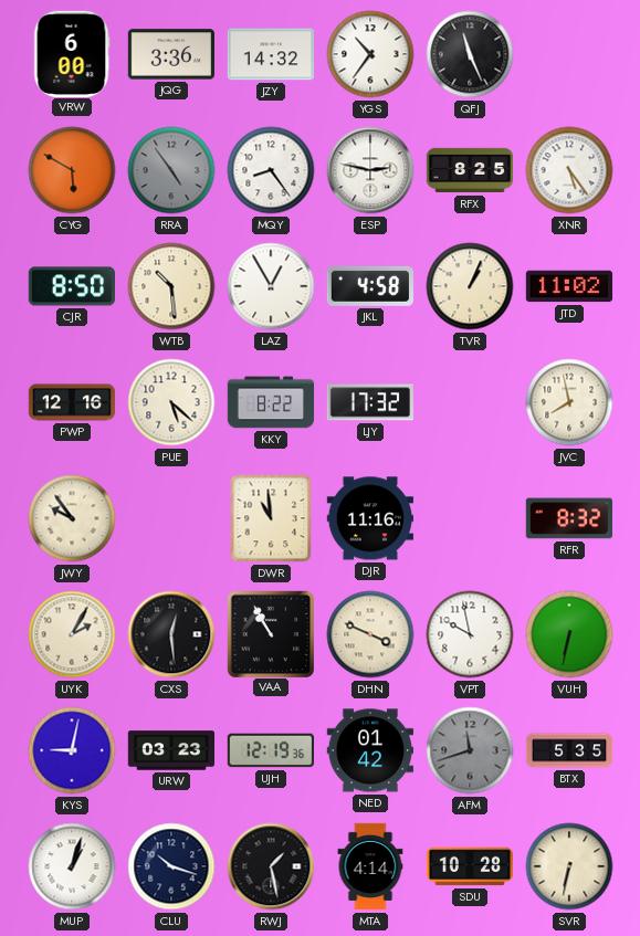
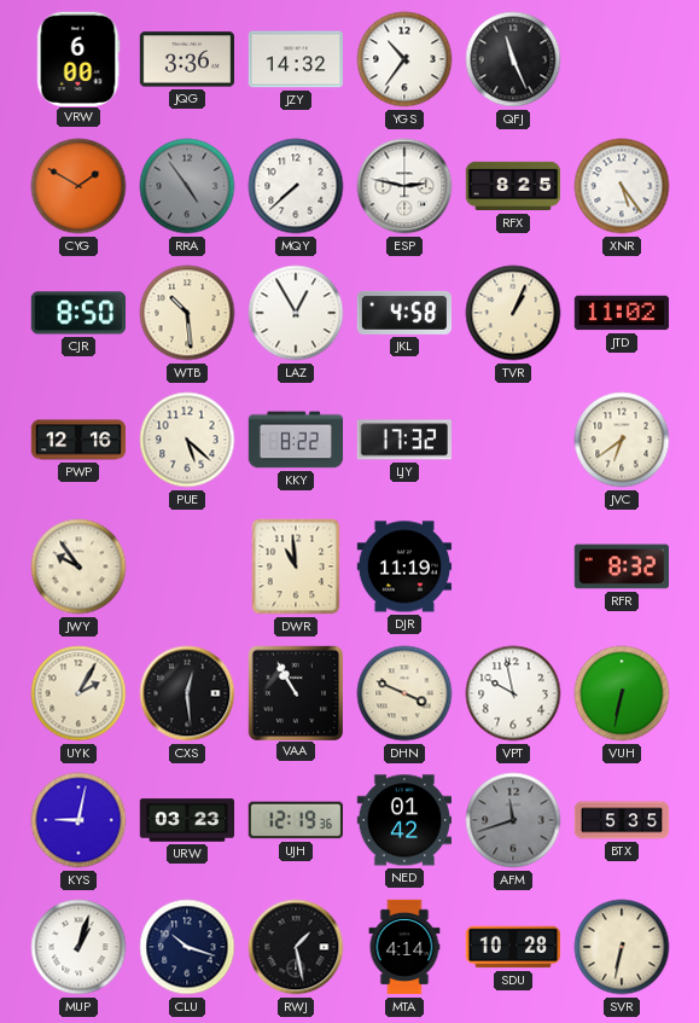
CYG: 5:50 -> 1:50
MQY: 8:24 -> 7:38
JVC: 7:58 -> 6:39
DJR: 11:16 -> 11:19
